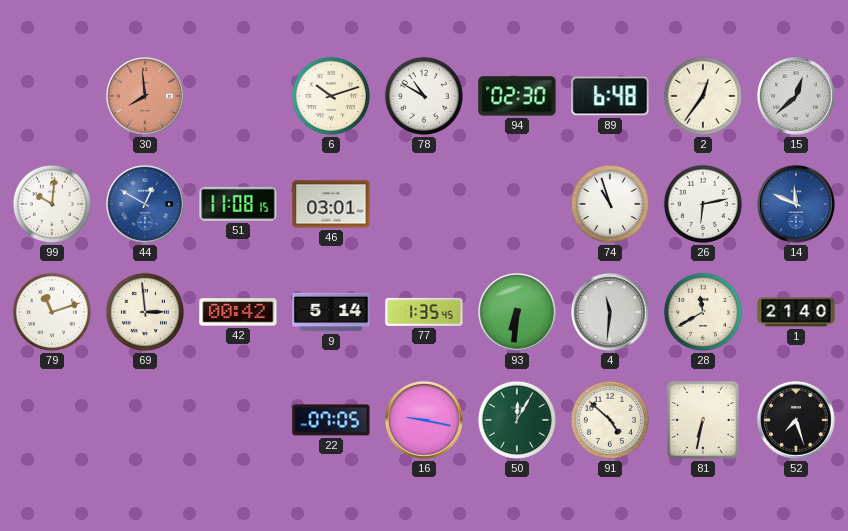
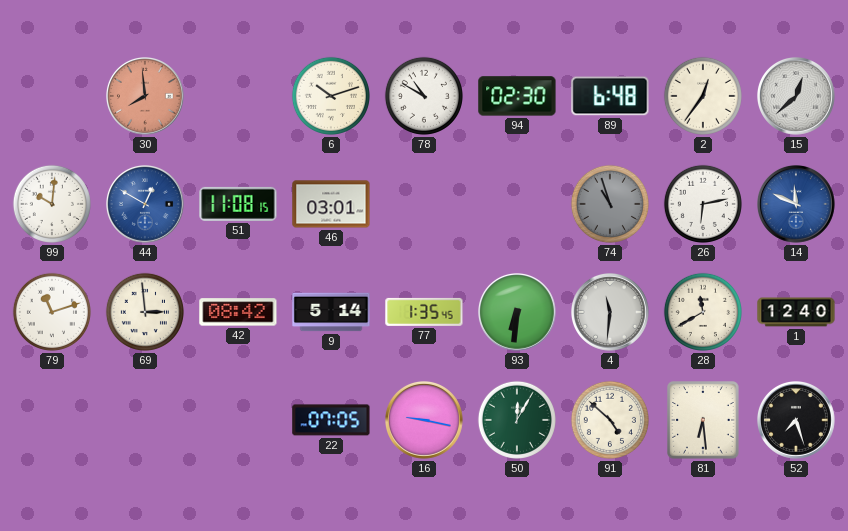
74 dial: white -> grey
42: 00:42 -> 08:42
1: 21:40 -> 12:40
81: 6:32 -> 6:29
